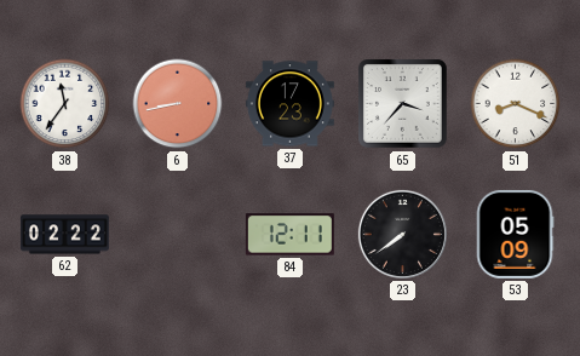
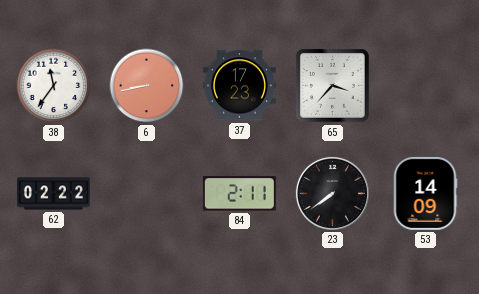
51: 8:19 -> none
84: 12:11 -> 2:11
53: 05:09 -> 14:09
